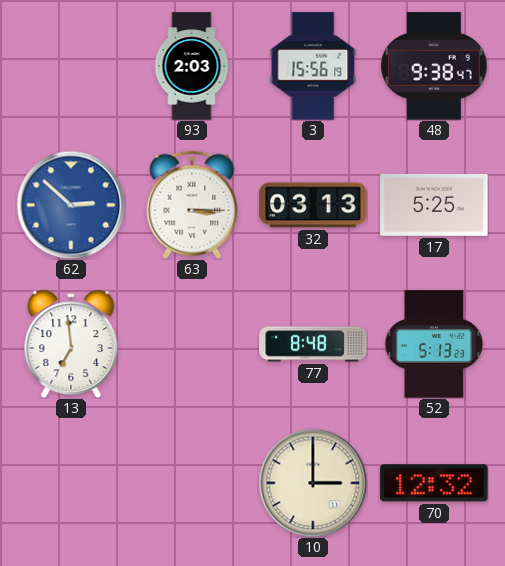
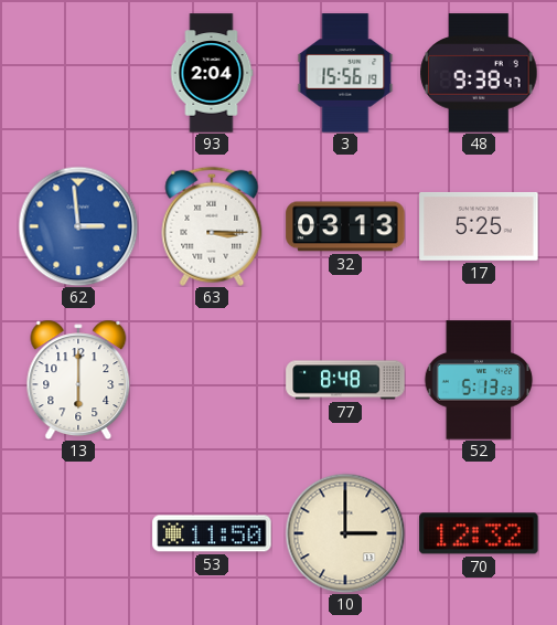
93: 2:03 -> 2:04
62: 2:52 -> 2:59
13: 6:59 -> 6:00
53: none -> 11:50
